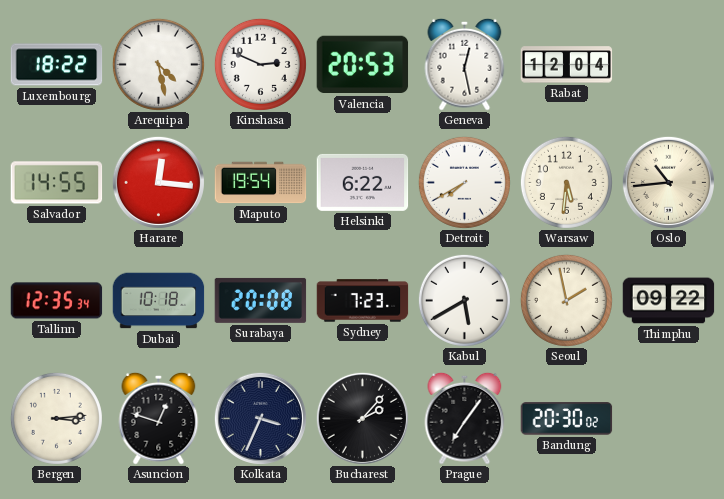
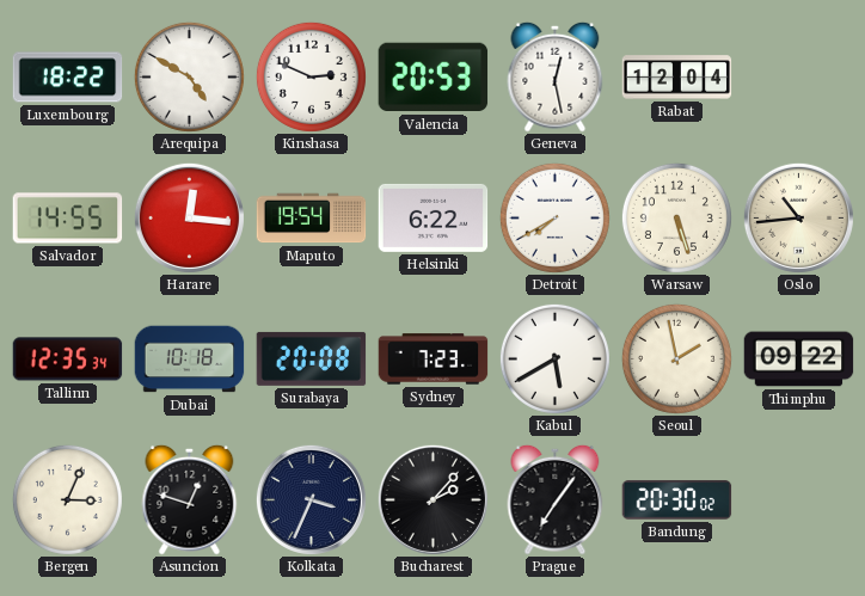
Arequipa: 4:28 -> 4:50
Warsaw: 5:31 -> 5:27
Bergen: 3:14 -> 3:04
